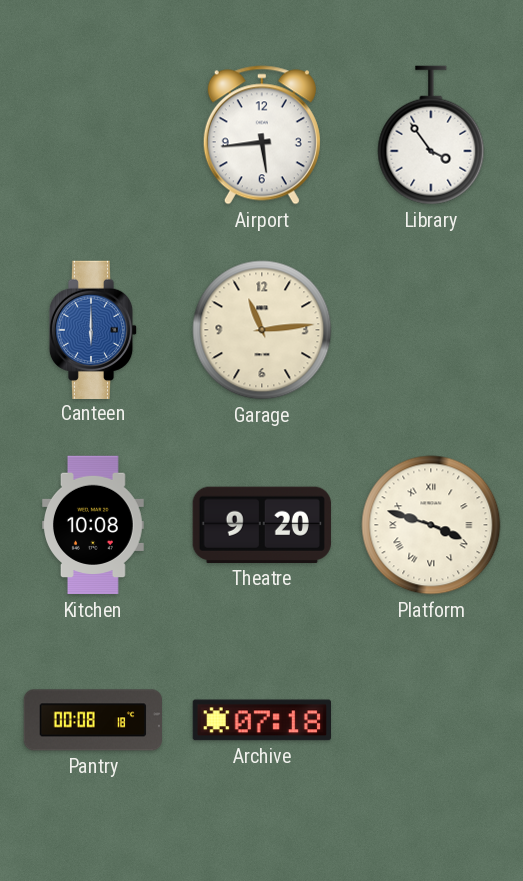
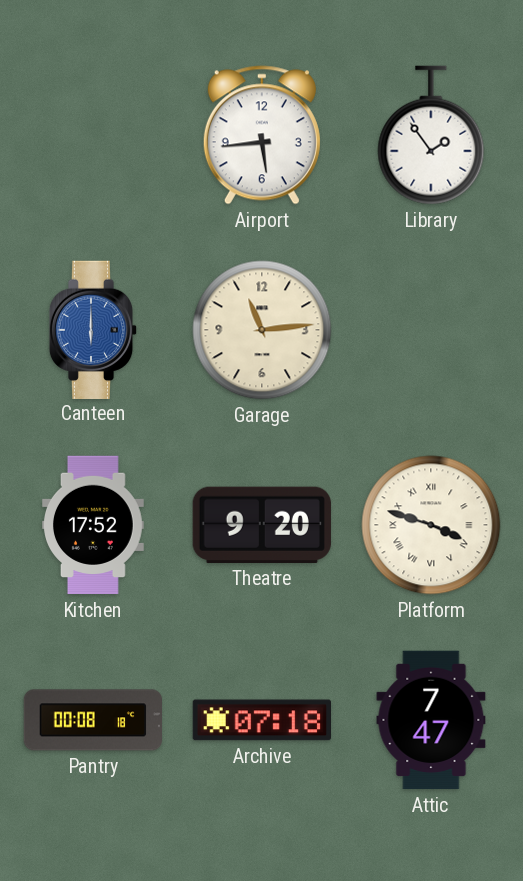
Library: 3:54 -> 1:54
Kitchen: 10:08 -> 17:52
Attic: none -> 7:47
